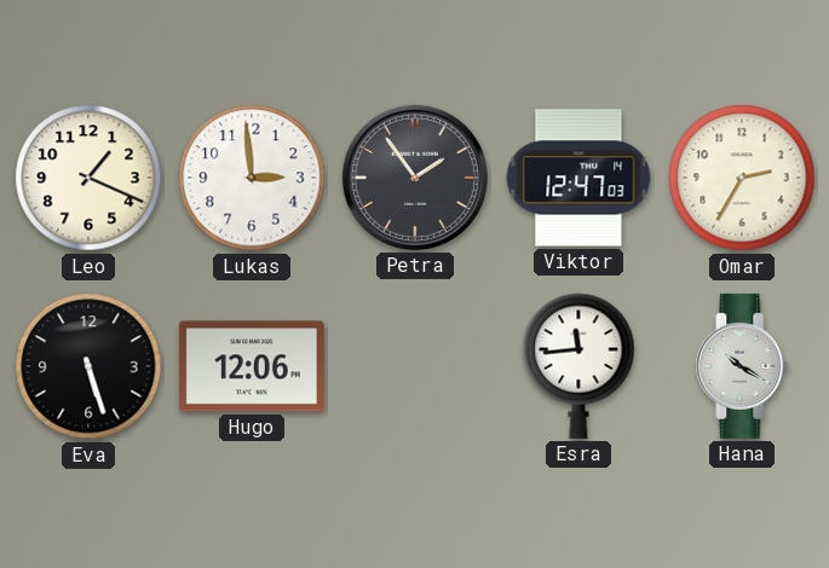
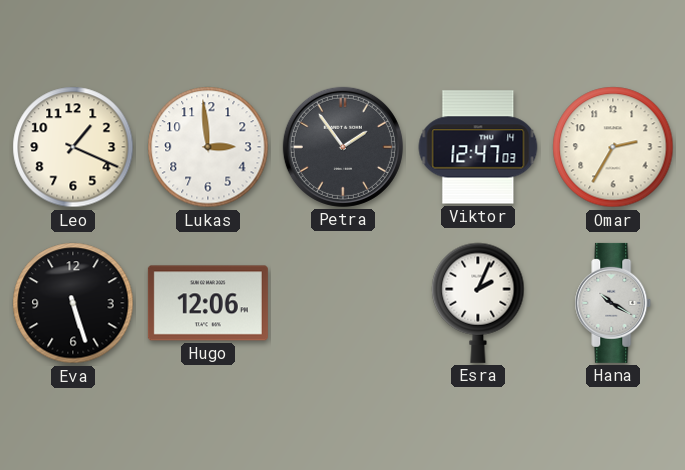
Esra: 11:44 -> 2:04
